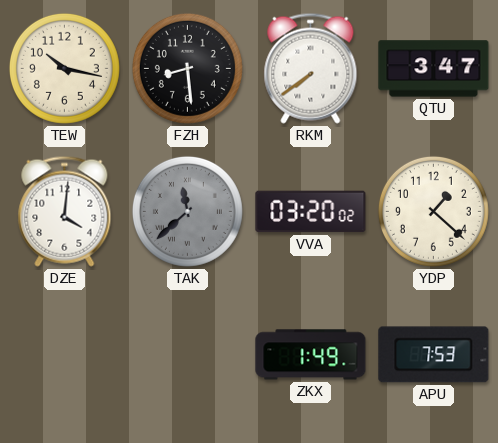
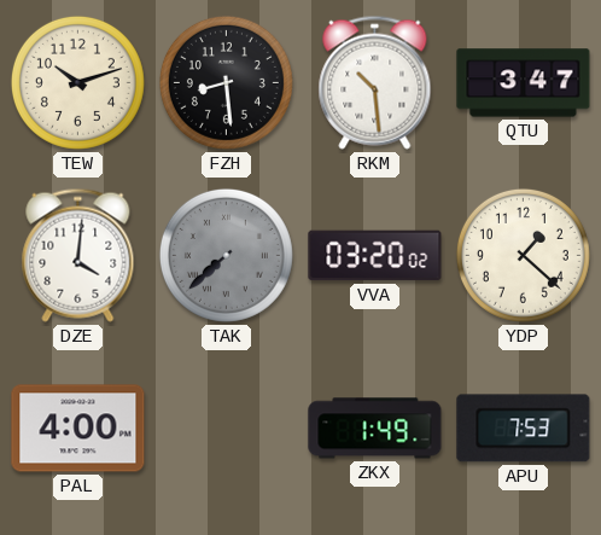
TEW: 10:17 -> 10:12
RKM: 7:39 -> 10:29
TAK: 11:38 -> 7:38
PAL: none -> 4:00
